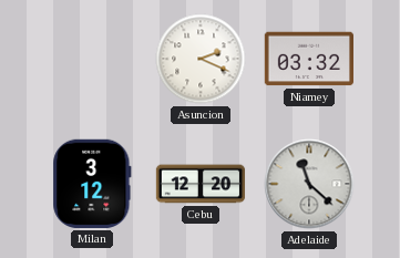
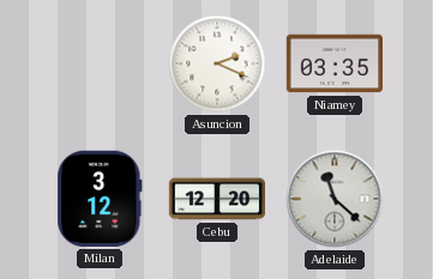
Niamey: 03:32 -> 03:35
